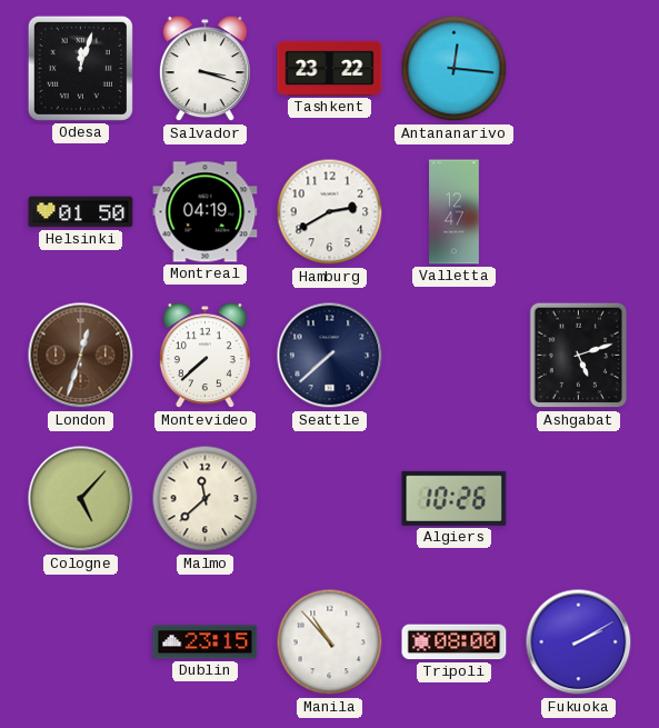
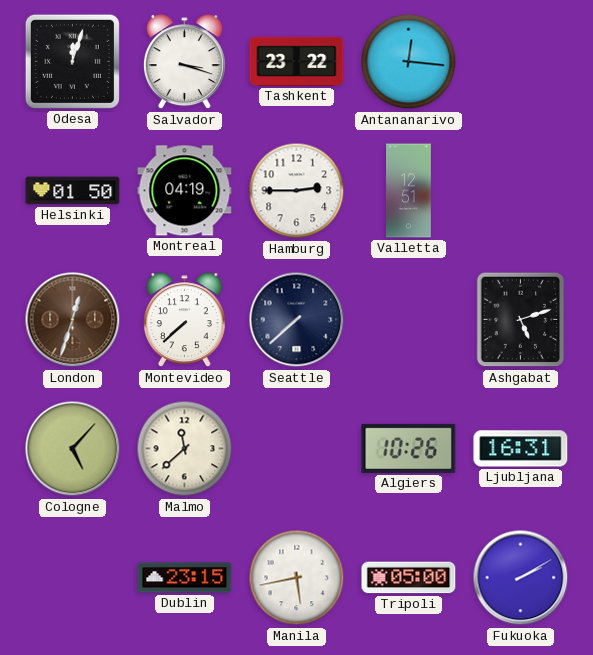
Hamburg: 2:40 -> 2:45
Valletta: 12:47 -> 12:51
Ljubljana: none -> 16:31
Manila: 10:53 -> 5:43
Tripoli: 08:00 -> 05:00
